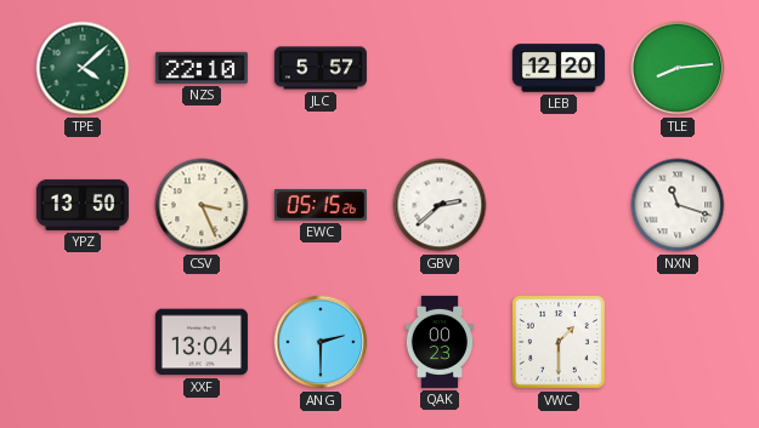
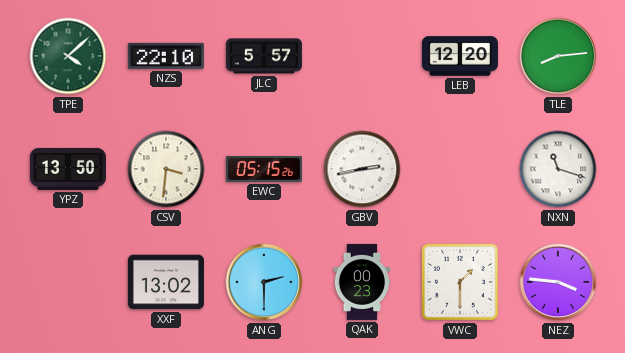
CSV: 3:26 -> 3:31
GBV: 2:38 -> 2:43
XXF: 13:04 -> 13:02
NEZ: none -> 3:46
